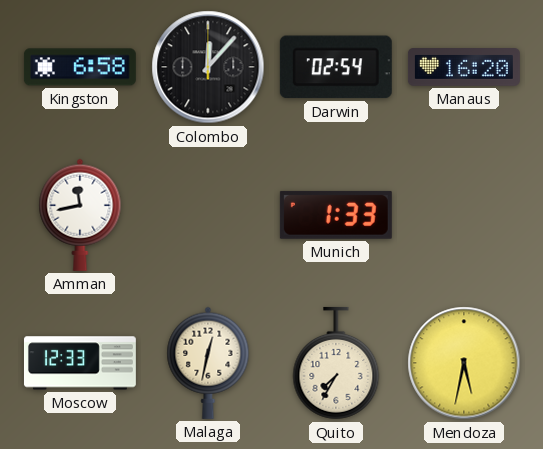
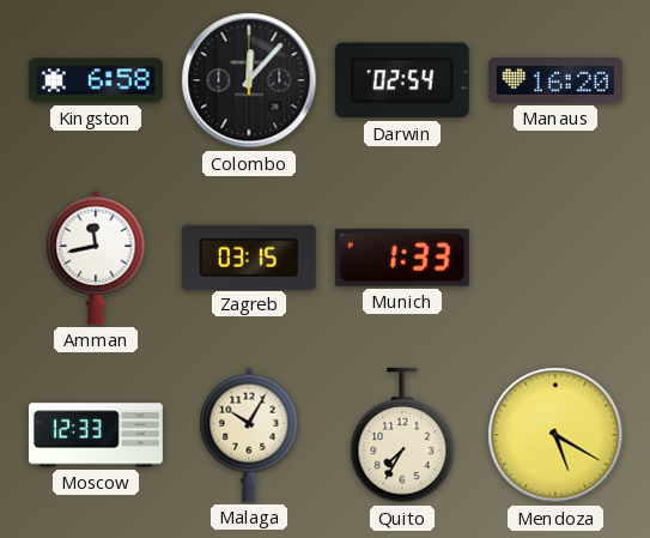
Zagreb: none -> 03:15
Malaga: 12:32 -> 10:05
Mendoza: 5:32 -> 5:20
